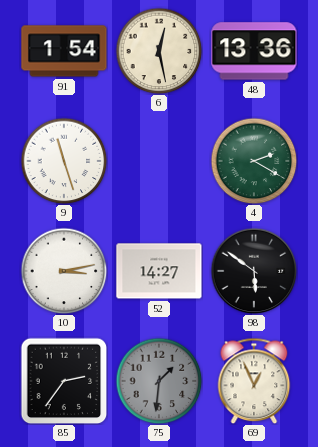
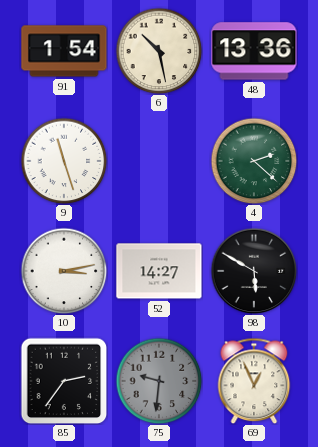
6: 12:28 -> 10:28
4: 2:20 -> 2:22
98: 5:51 -> 5:50
75: 1:31 -> 9:31
